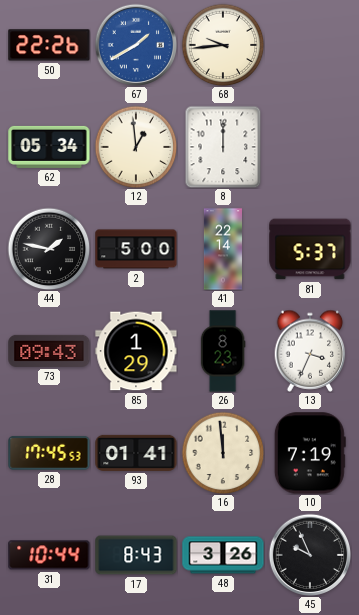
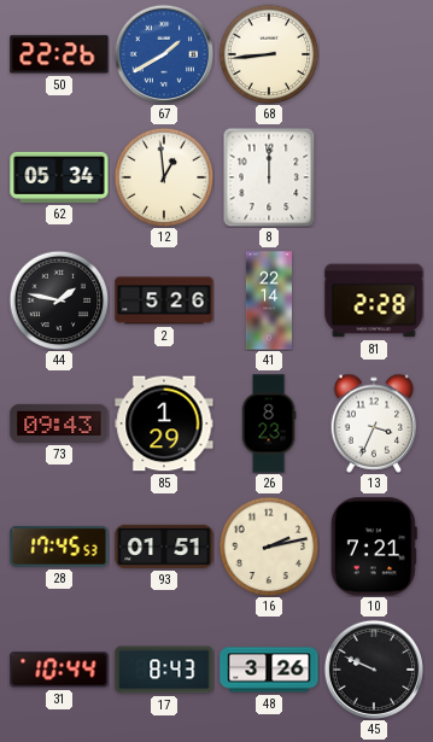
68: 9:44 -> 8:44
2: 5:00 -> 5:26
81: 5:37 -> 2:28
93: 01:41 -> 01:51
16: 11:59 -> 2:13
10: 7:19 -> 7:21
45: 9:56 -> 9:49
